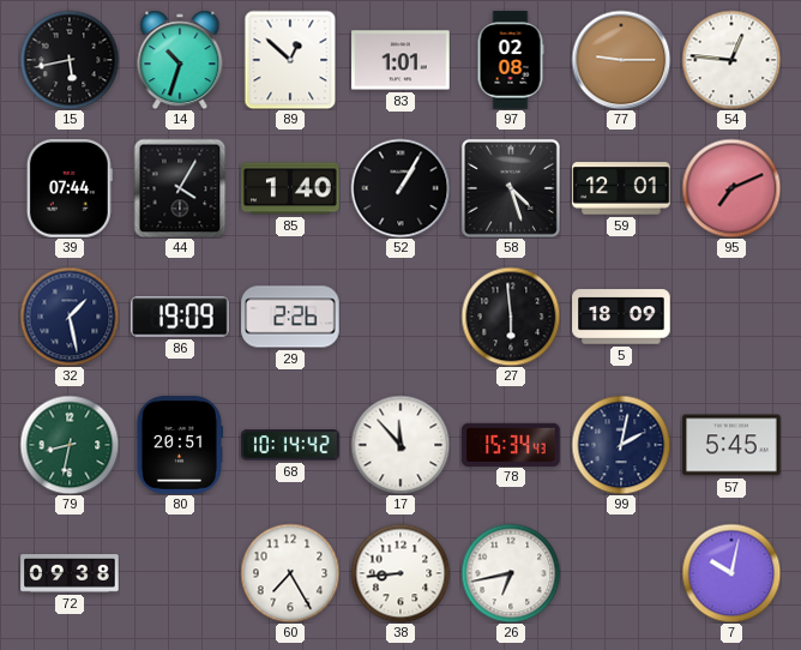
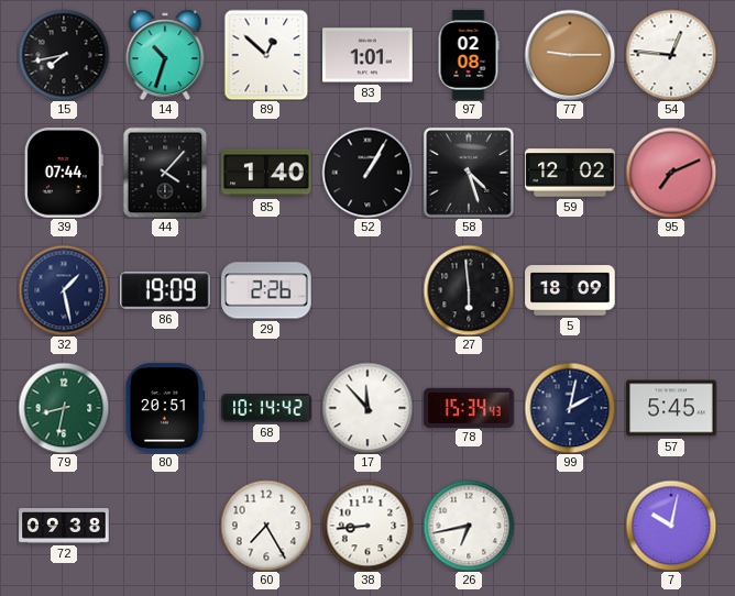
15: 5:43 -> 7:43
44: 4:05 -> 4:07
59: 12:01 -> 12:02
